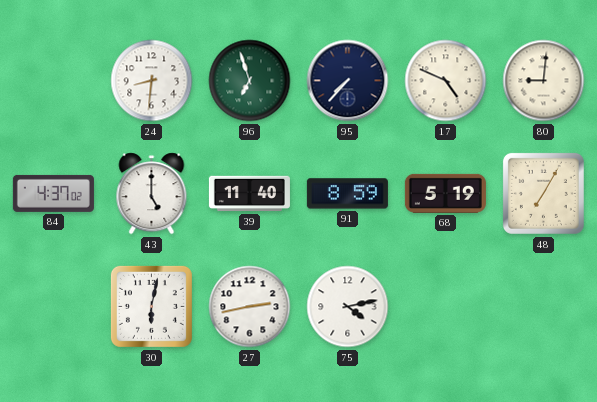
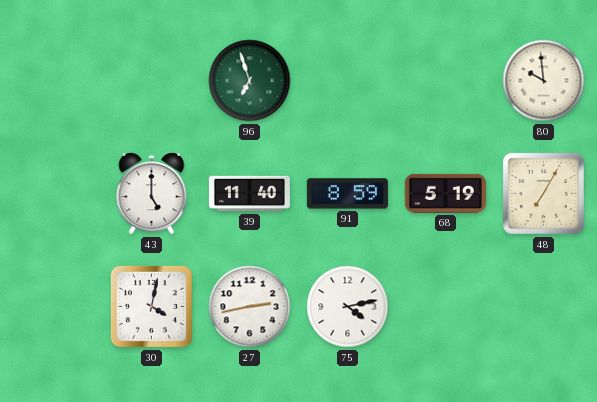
24: 8:31 -> none
95: 7:37 -> none
17: 4:49 -> none
80: 9:01 -> 9:59
84: 4:37 -> none
30: 6:02 -> 4:02
